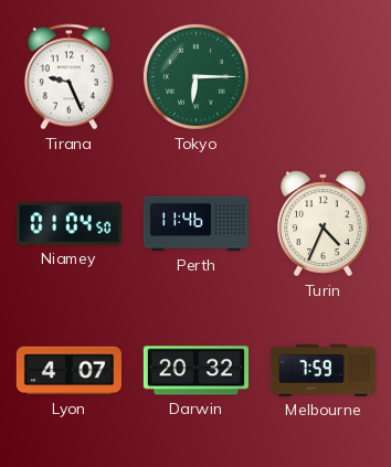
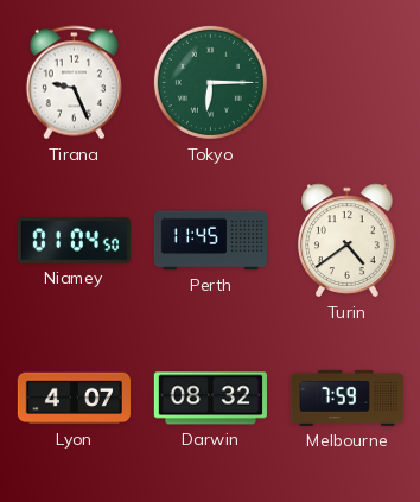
Perth: 11:46 -> 11:45
Turin: 4:34 -> 4:39
Darwin: 20:32 -> 08:32
